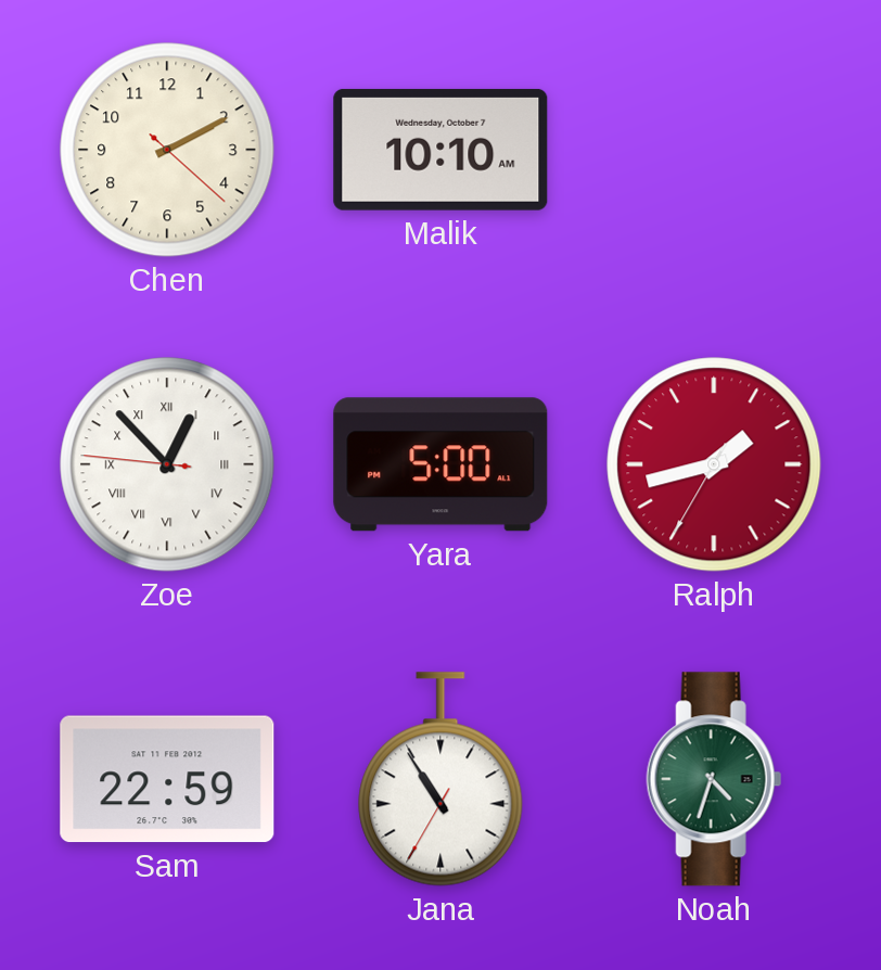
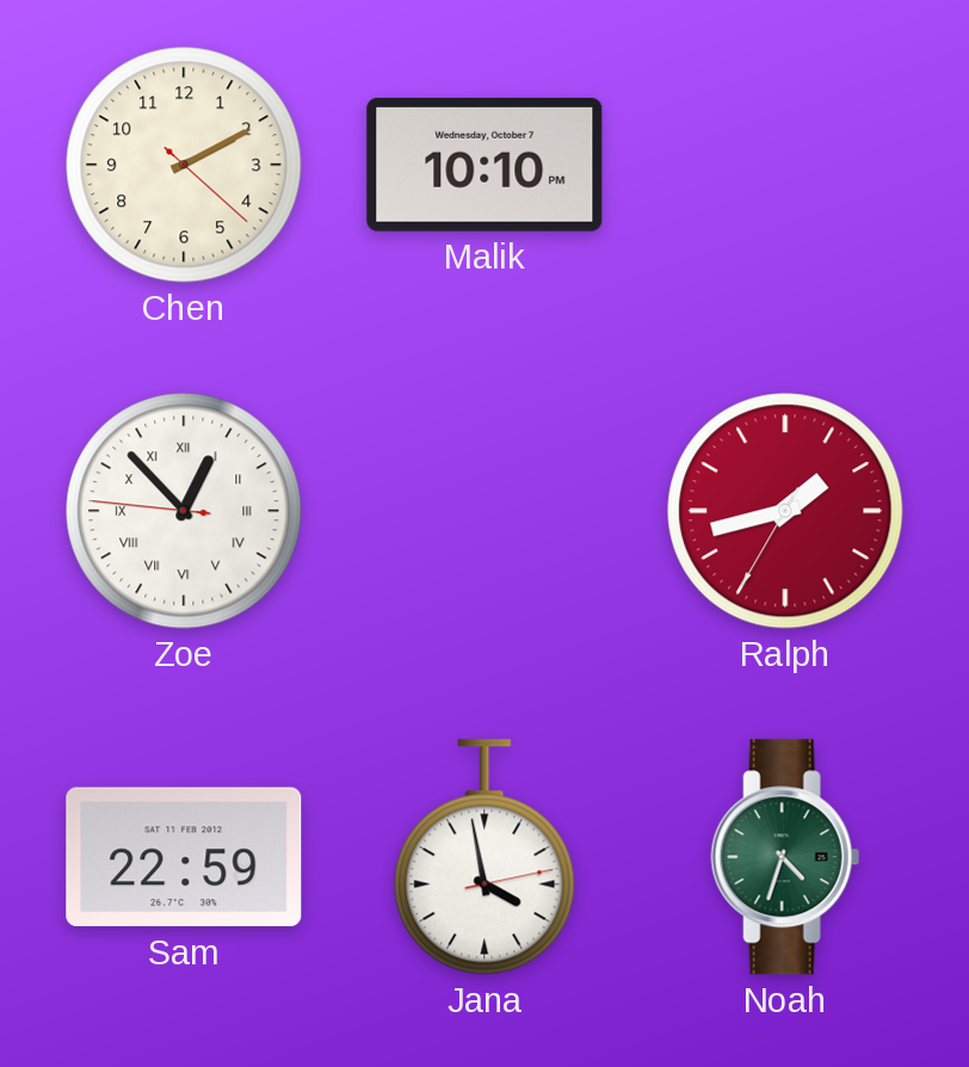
Malik: 10:10 AM -> 10:10 PM
Yara: 5:00 -> none
Jana: 10:54 -> 3:58
